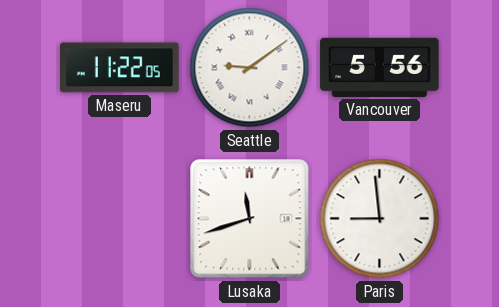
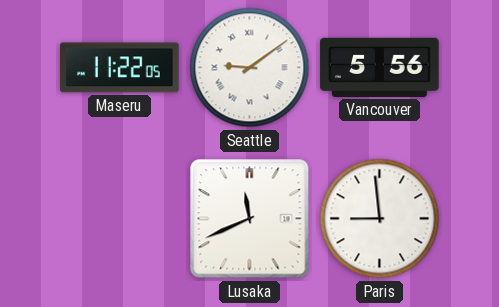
Lusaka: 11:42 -> 11:41
